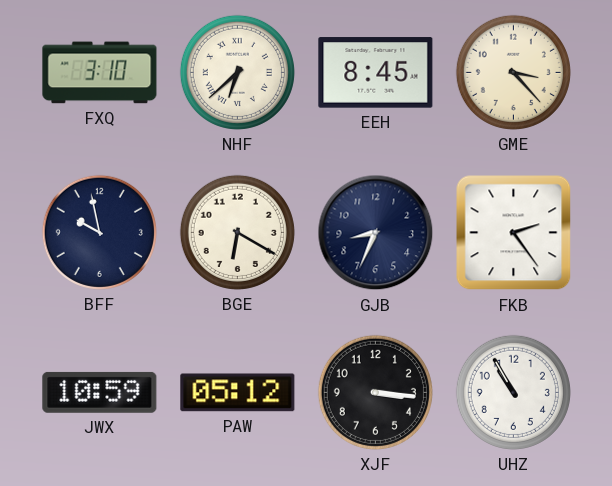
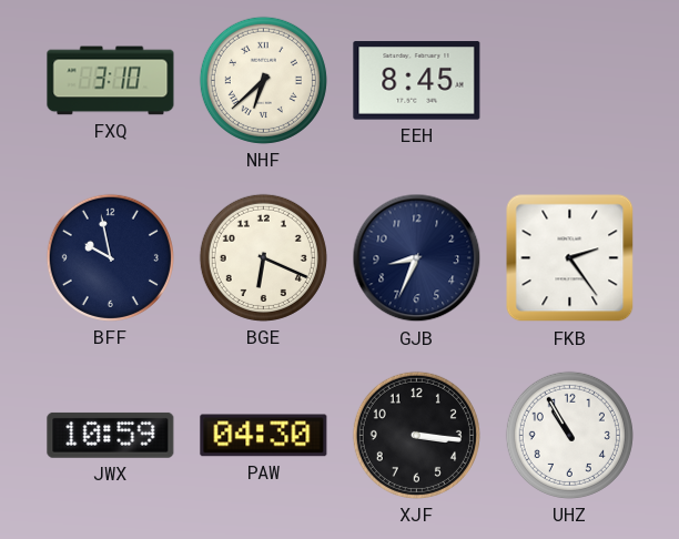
GME: 3:23 -> none
BGE: 6:20 -> 6:19
PAW: 05:12 -> 04:30
